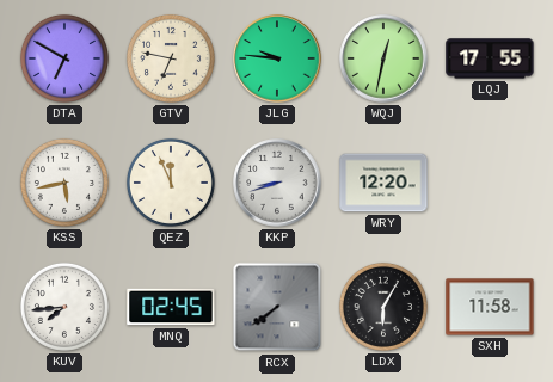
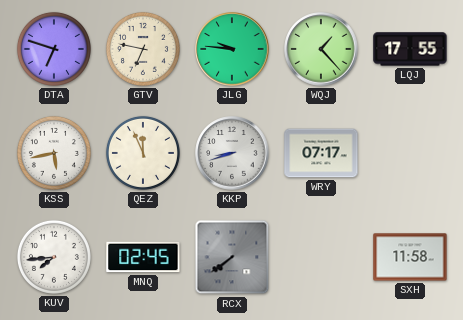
DTA: 6:50 -> 6:48
WQJ: 12:32 -> 1:23
WRY: 12:20 -> 07:17
LDX: 6:05 -> none
